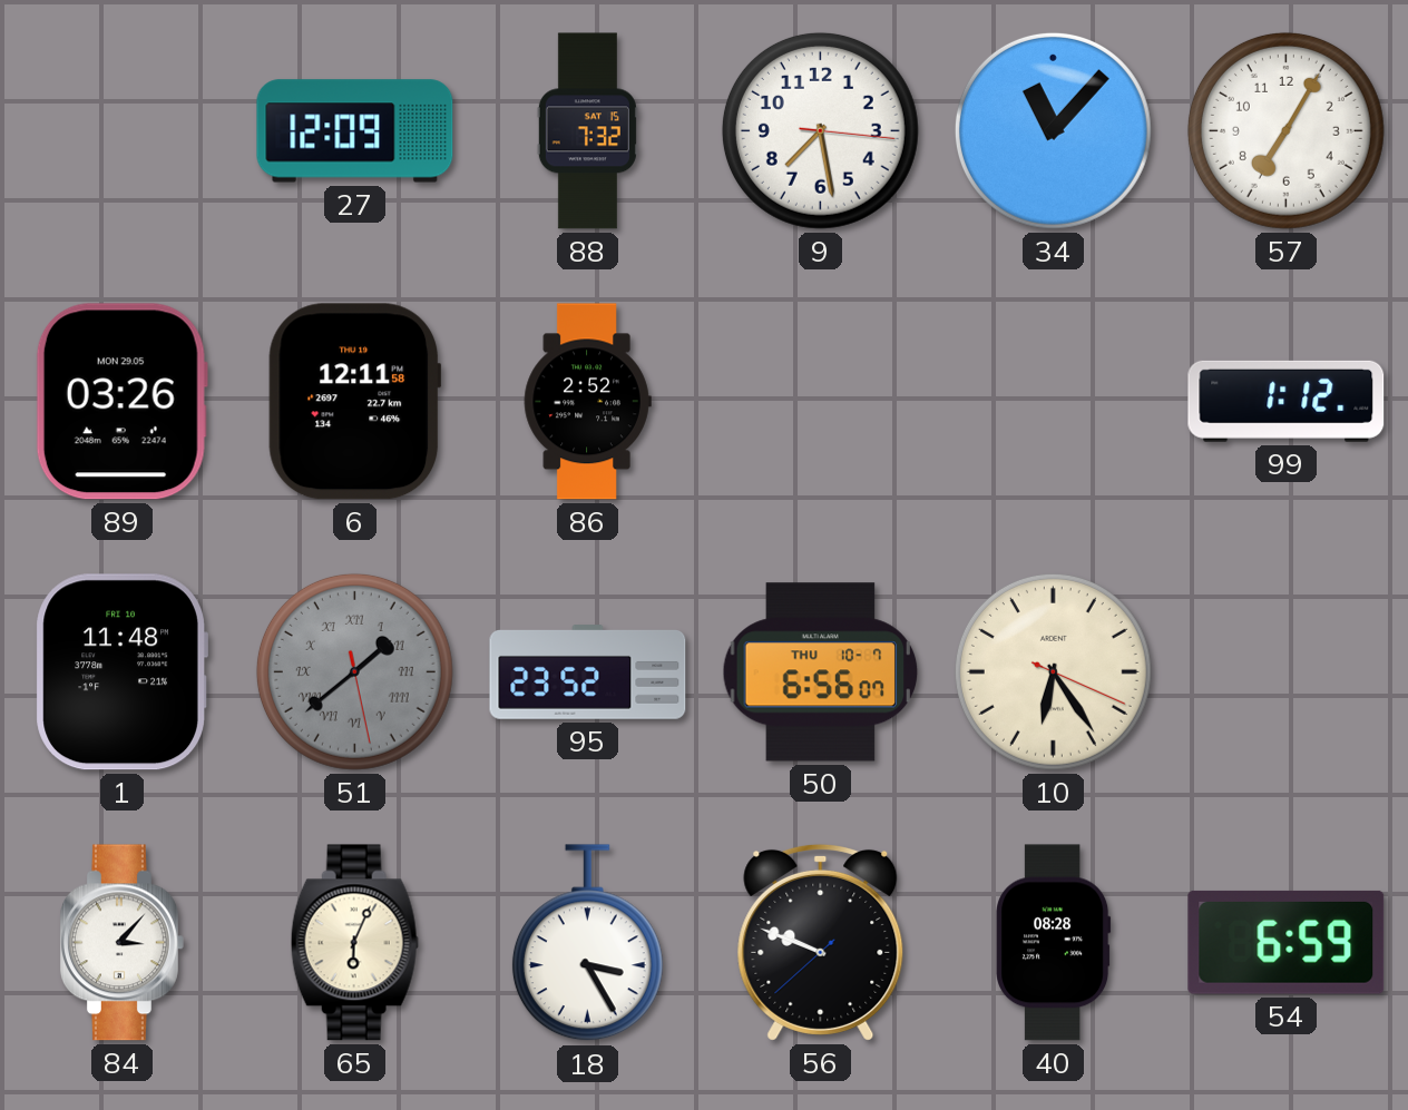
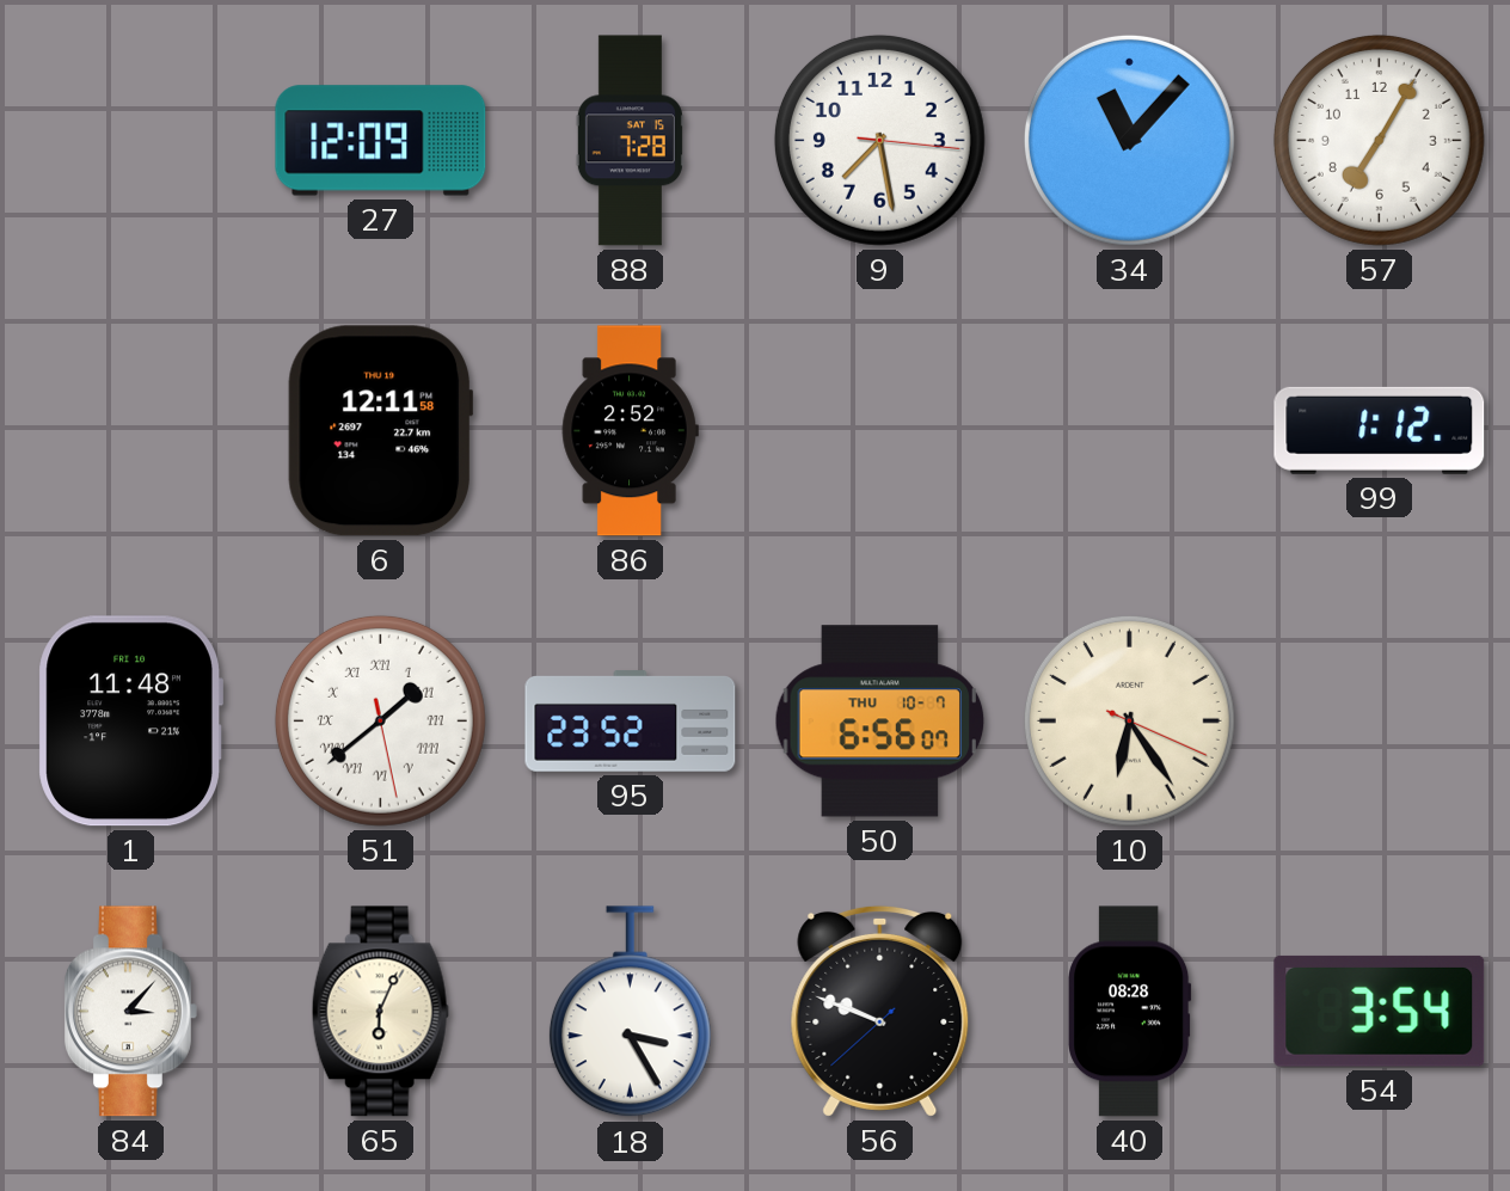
88: 7:32 -> 7:28
89: 03:26 -> none
51 dial: grey -> white
54: 6:59 -> 3:54
